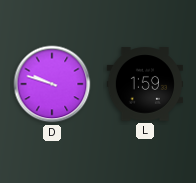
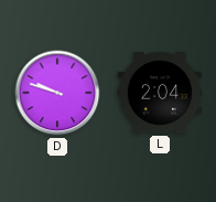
L: 1:59 -> 2:04
